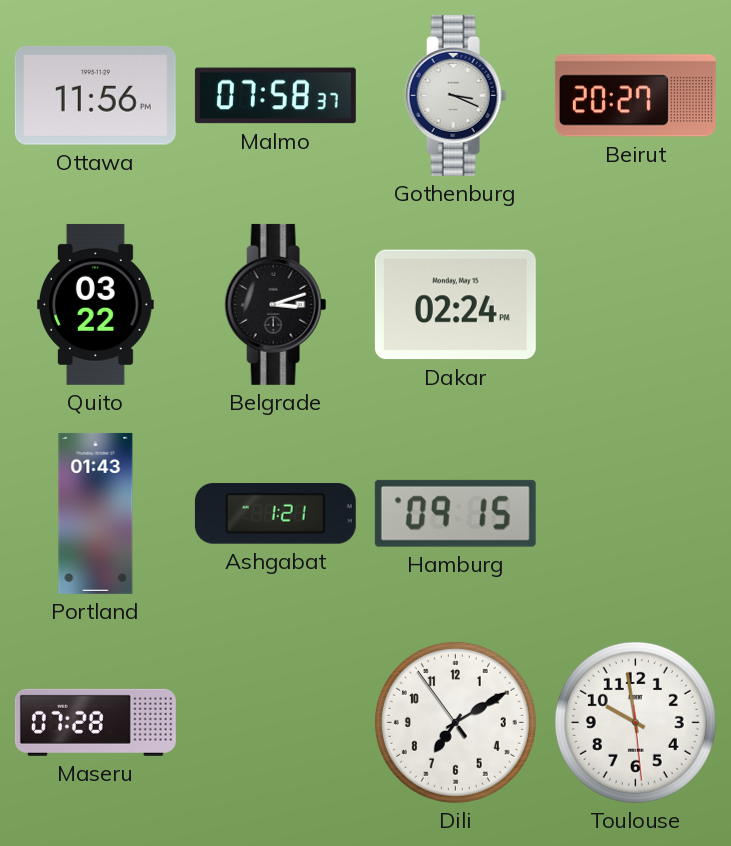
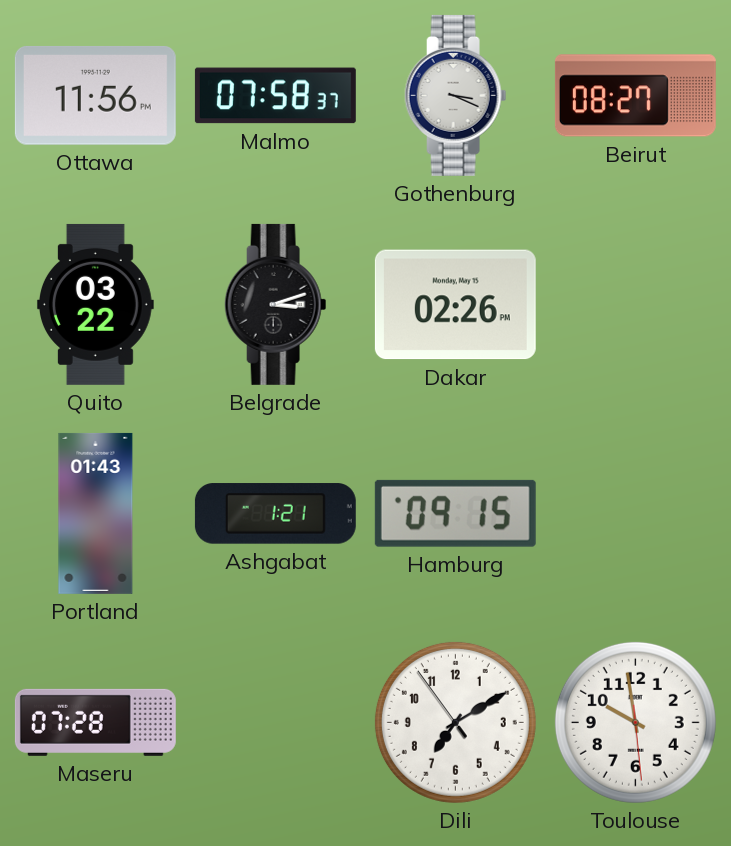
Beirut: 20:27 -> 08:27
Dakar: 02:24 -> 02:26
